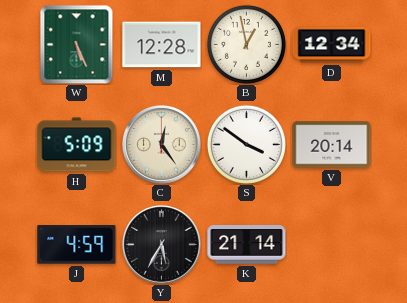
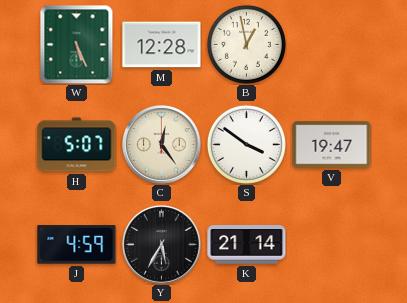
D: 12:34 -> none
H: 5:09 -> 5:07
V: 20:14 -> 19:47
